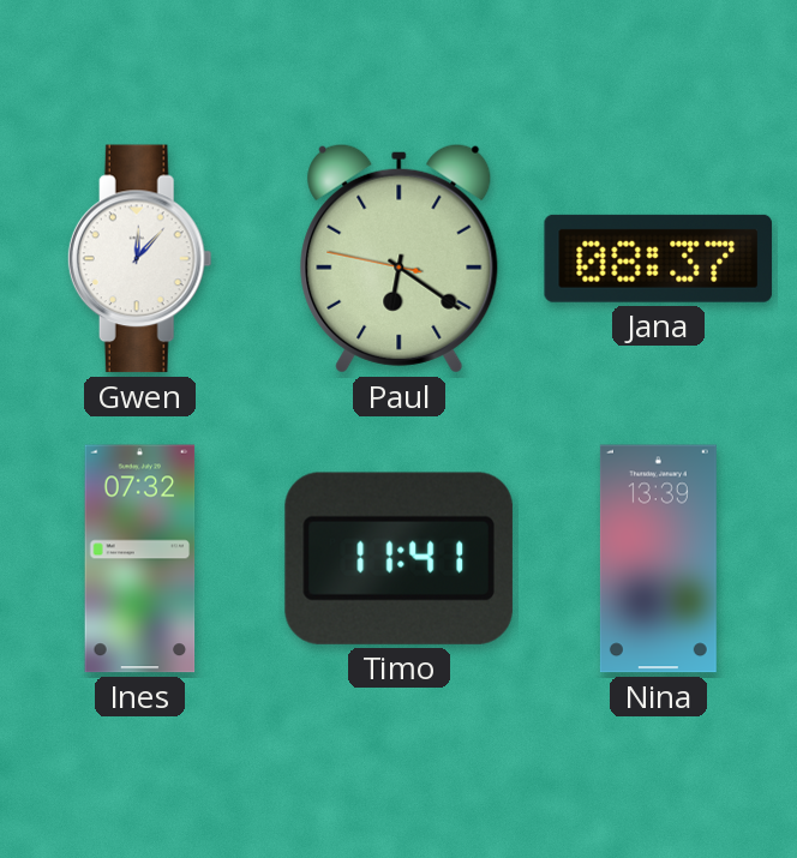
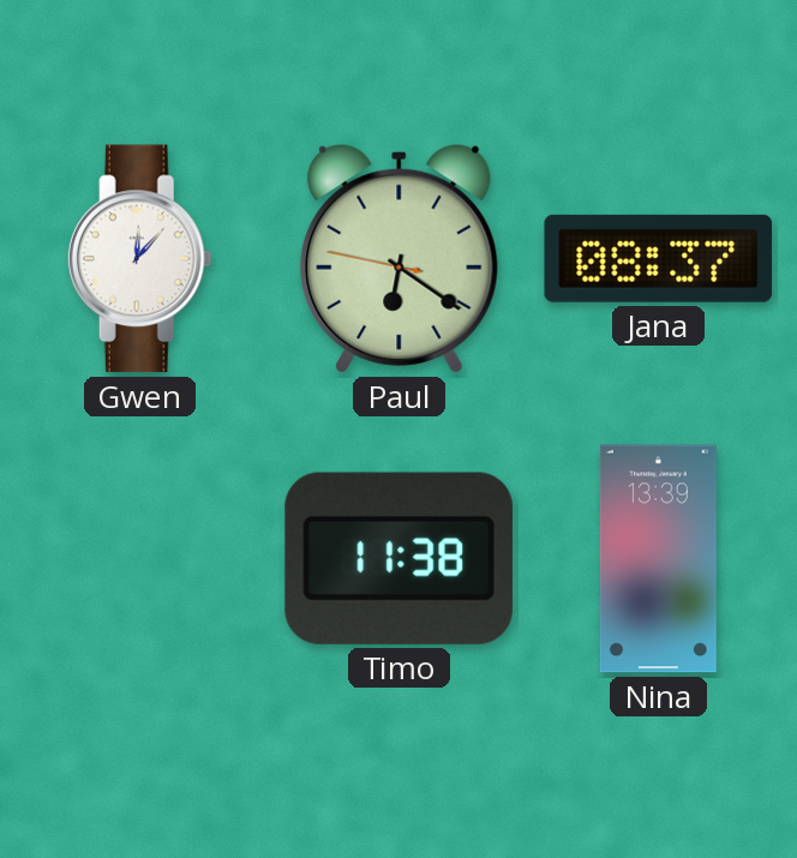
Ines: 07:32 -> none
Timo: 11:41 -> 11:38
